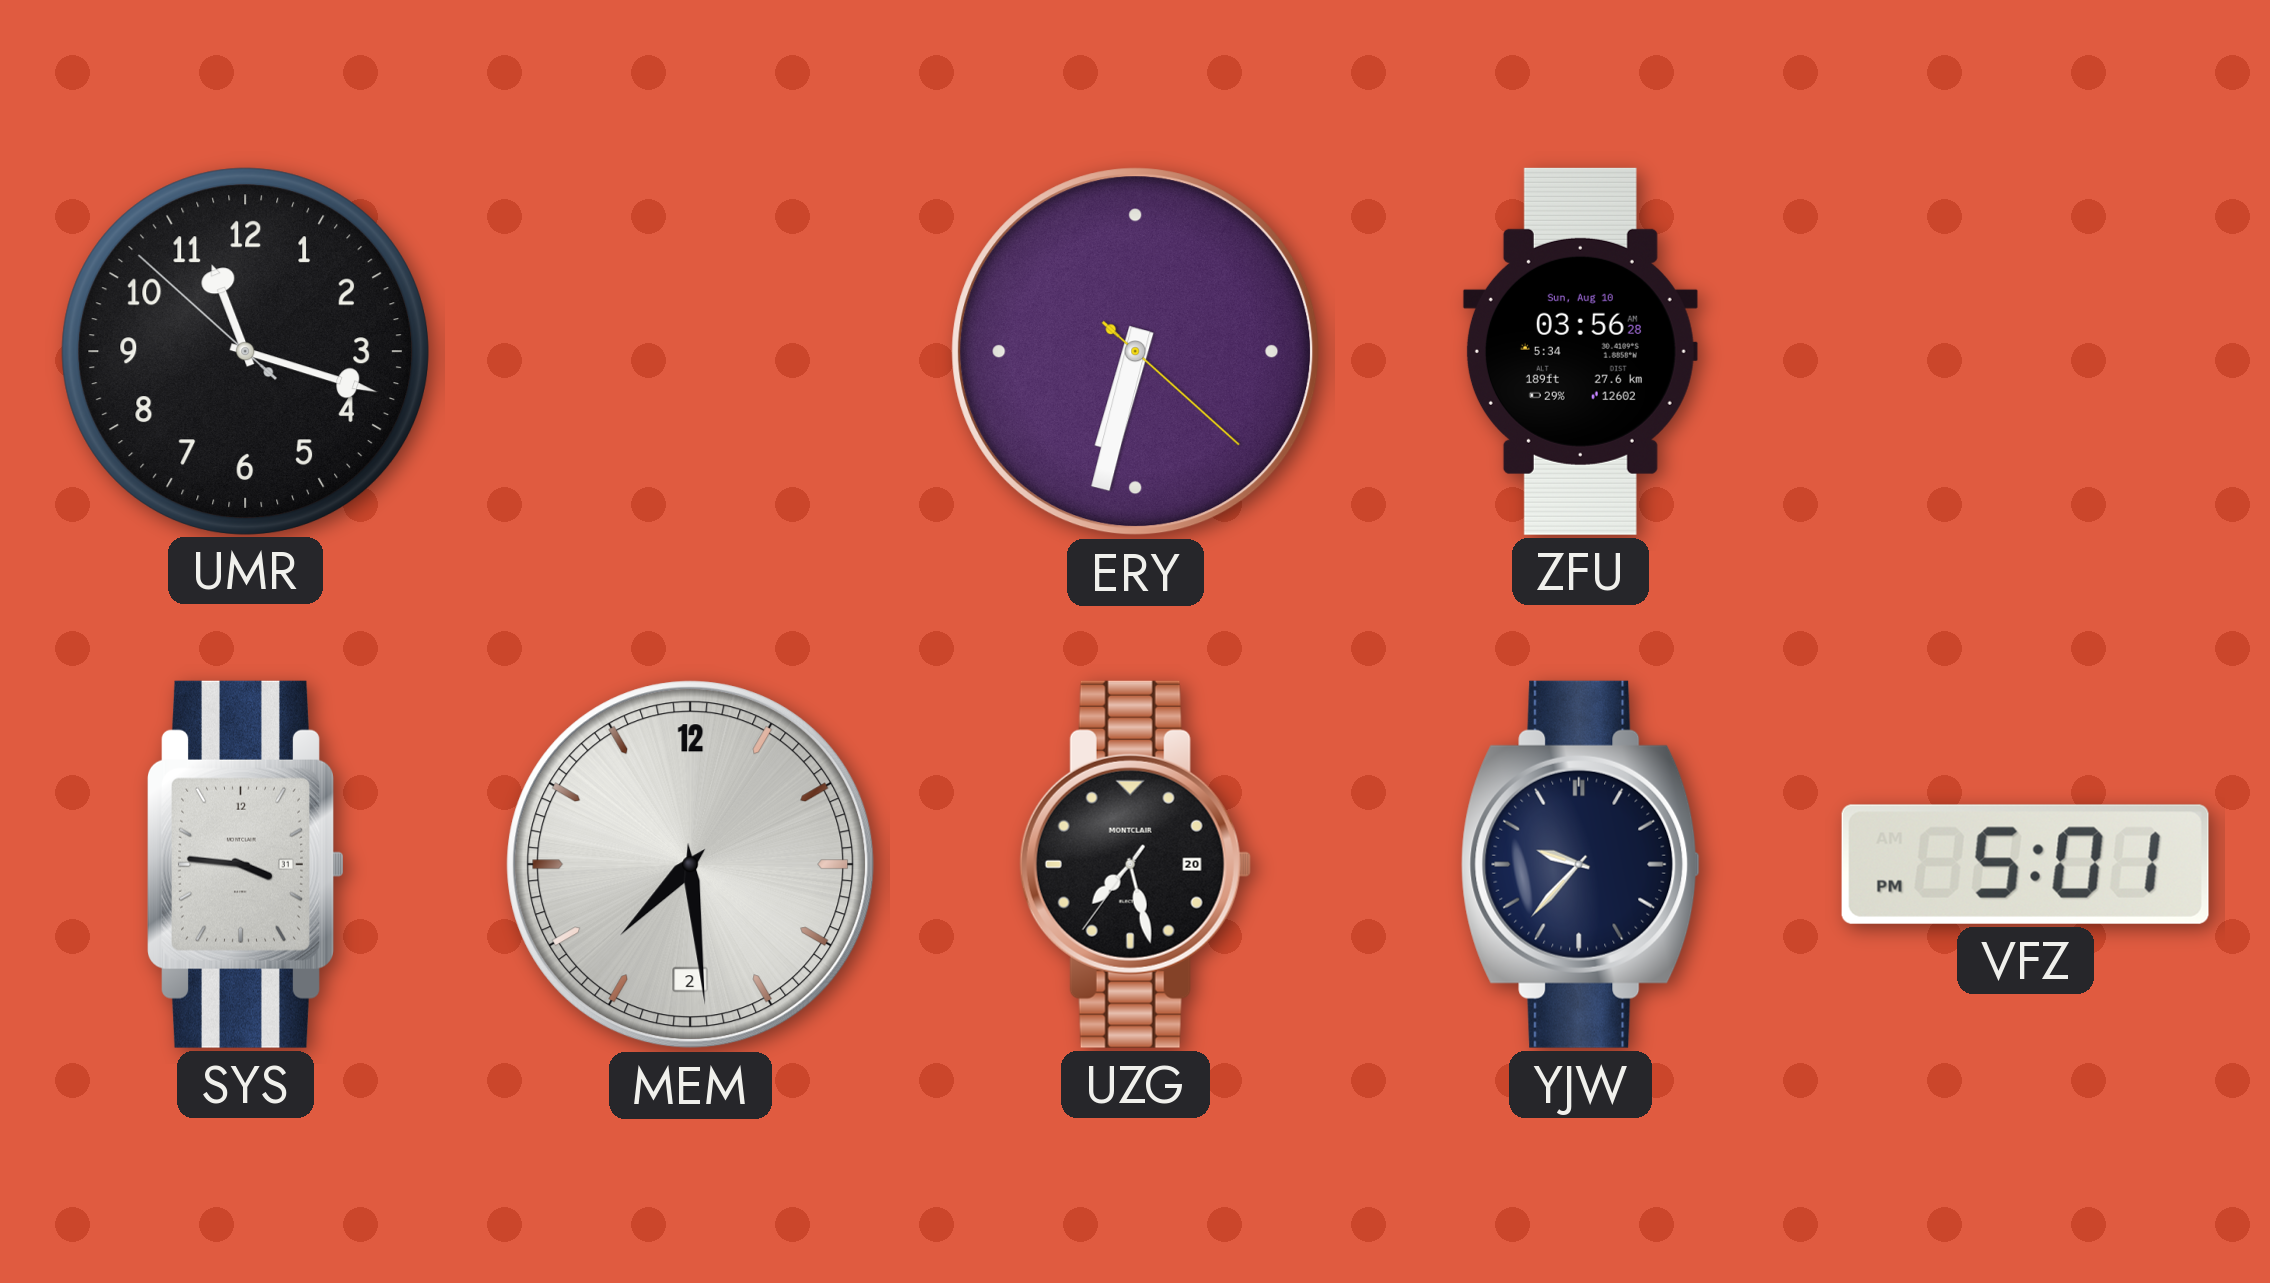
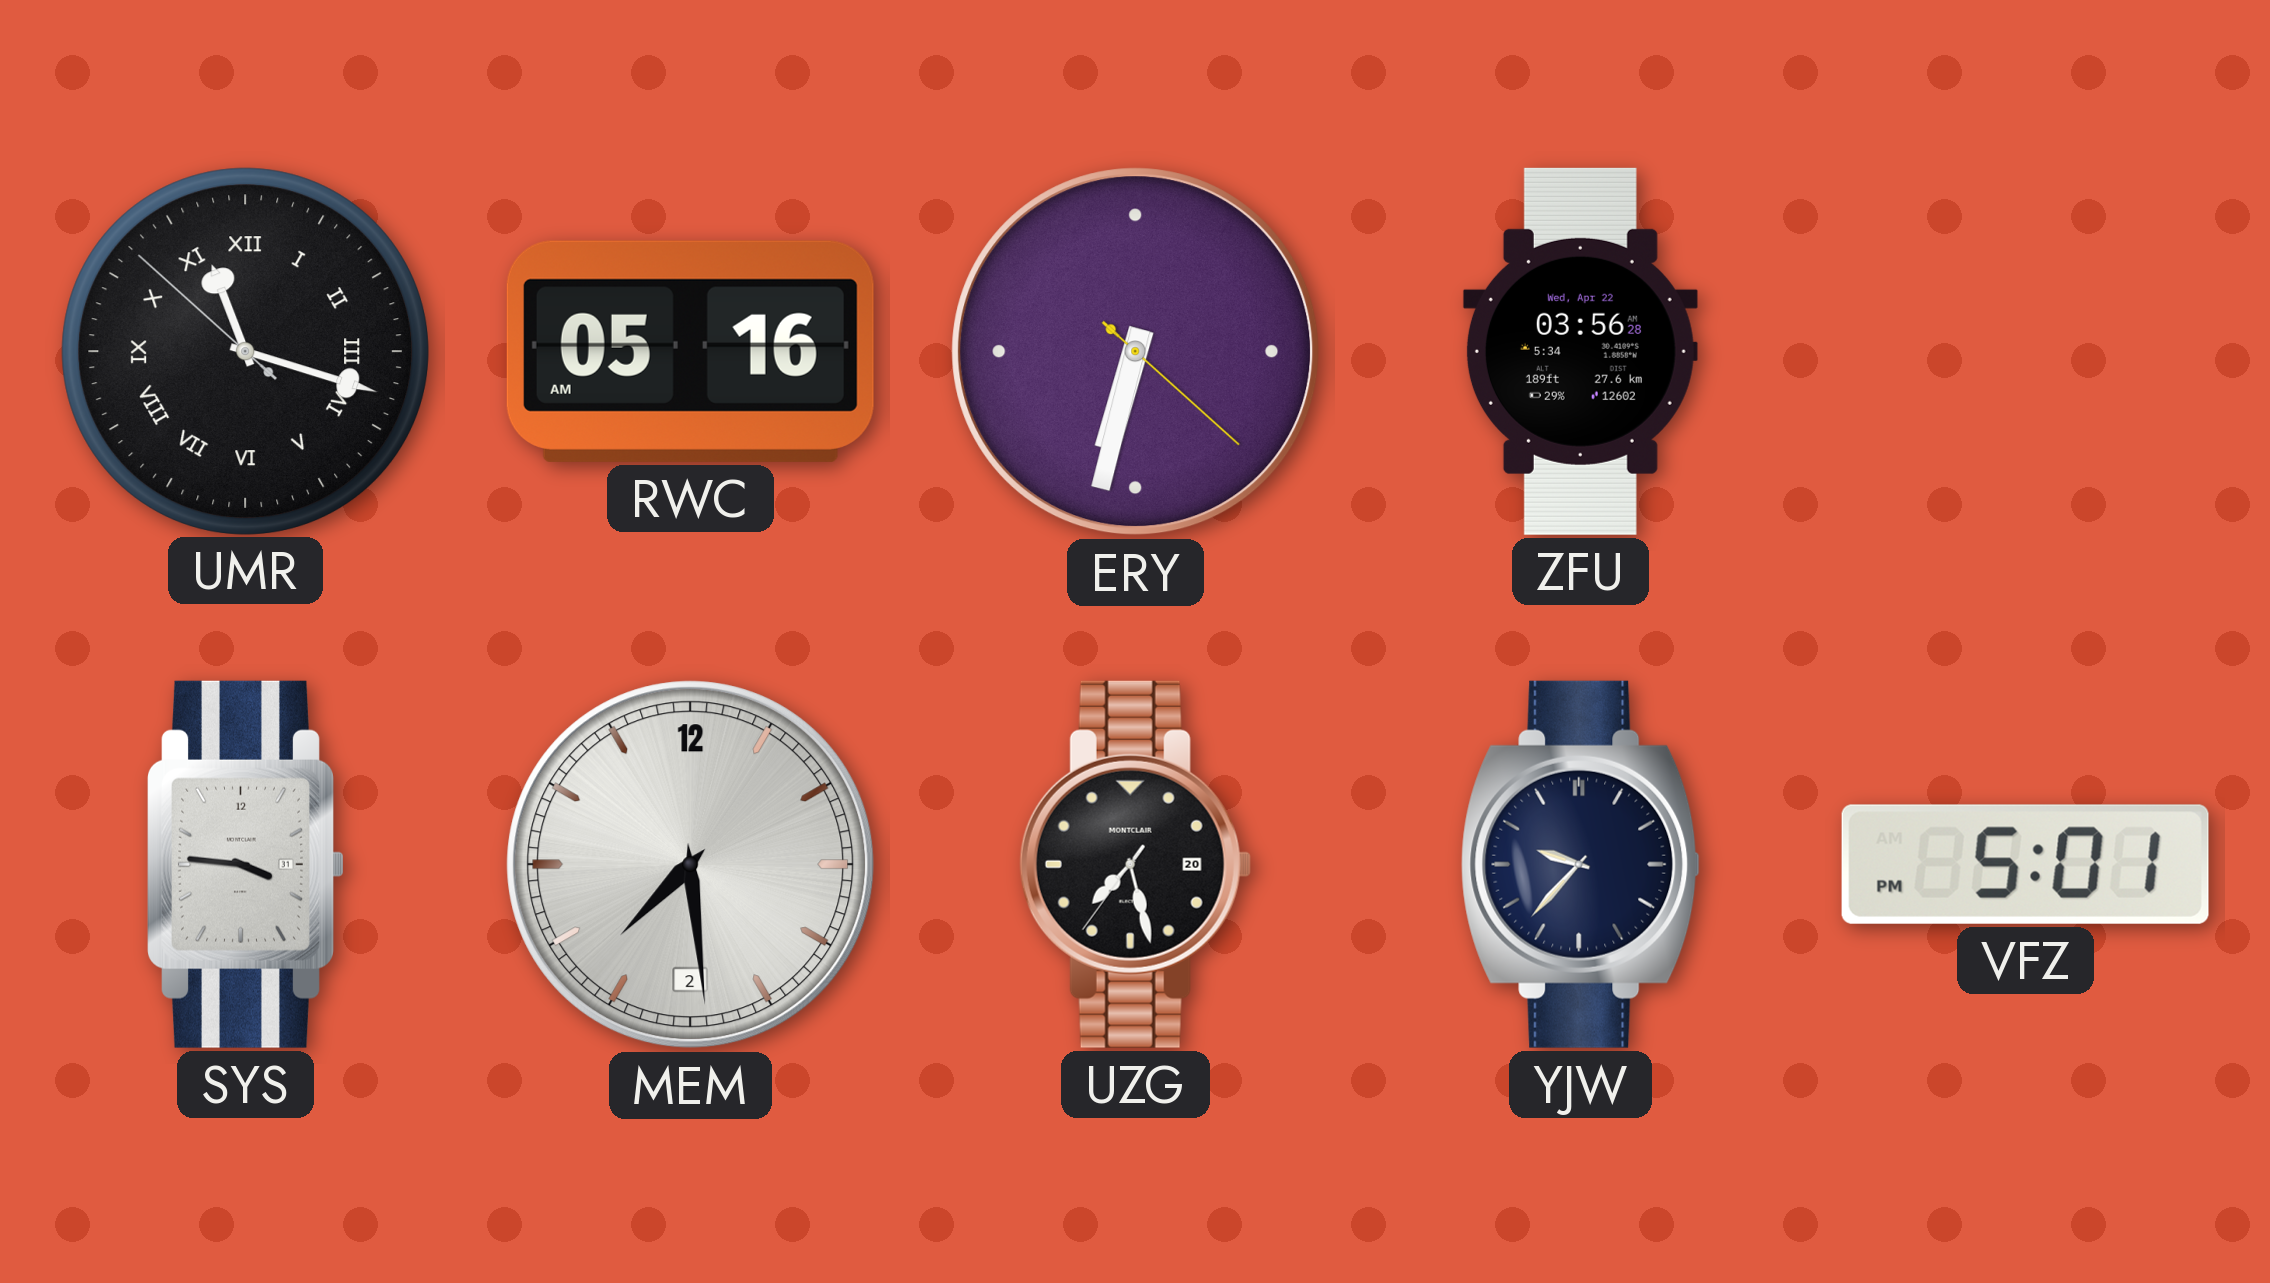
UMR numerals: Arabic -> Roman
RWC: none -> 05:16
ZFU date: Sun, Aug 10 -> Wed, Apr 22
